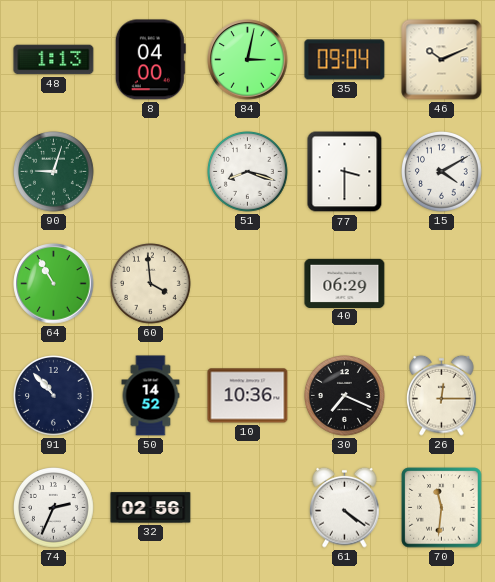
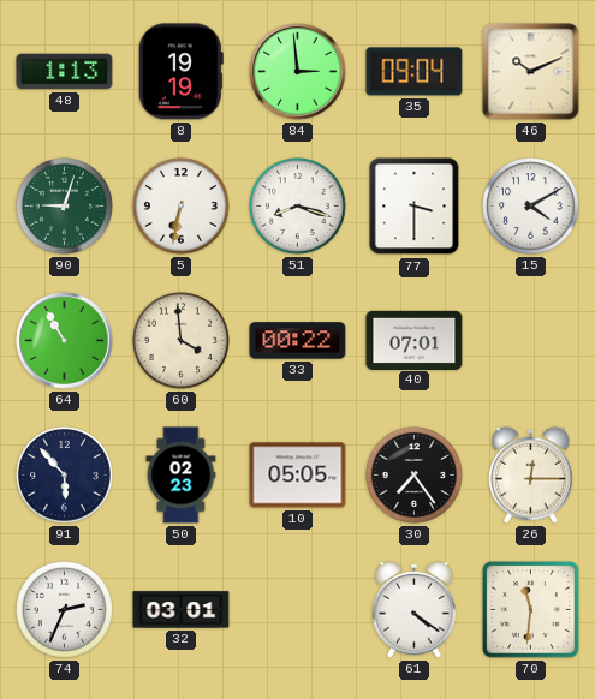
8: 04:00 -> 19:19
84: 3:02 -> 2:59
5: none -> 6:32
33: none -> 00:22
40: 06:29 -> 07:01
91: 10:53 -> 5:53
50: 14:52 -> 02:23
10: 10:36 -> 05:05
30: 7:19 -> 7:24
32: 02:56 -> 03:01
